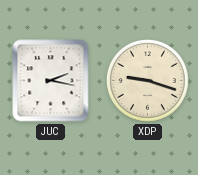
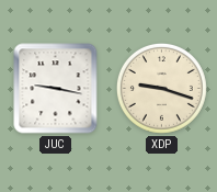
JUC: 2:17 -> 9:17
